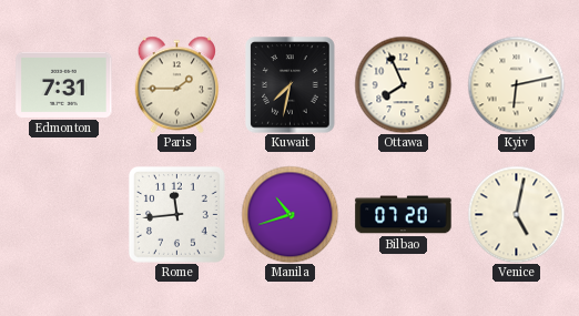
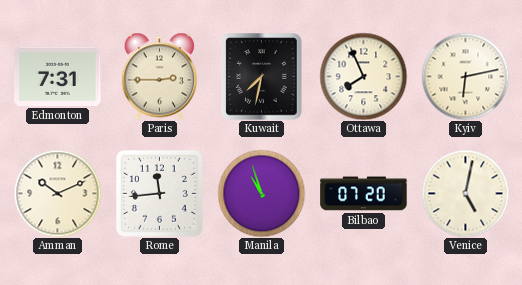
Paris: 1:45 -> 2:45
Amman: none -> 10:11
Manila: 10:42 -> 10:57
